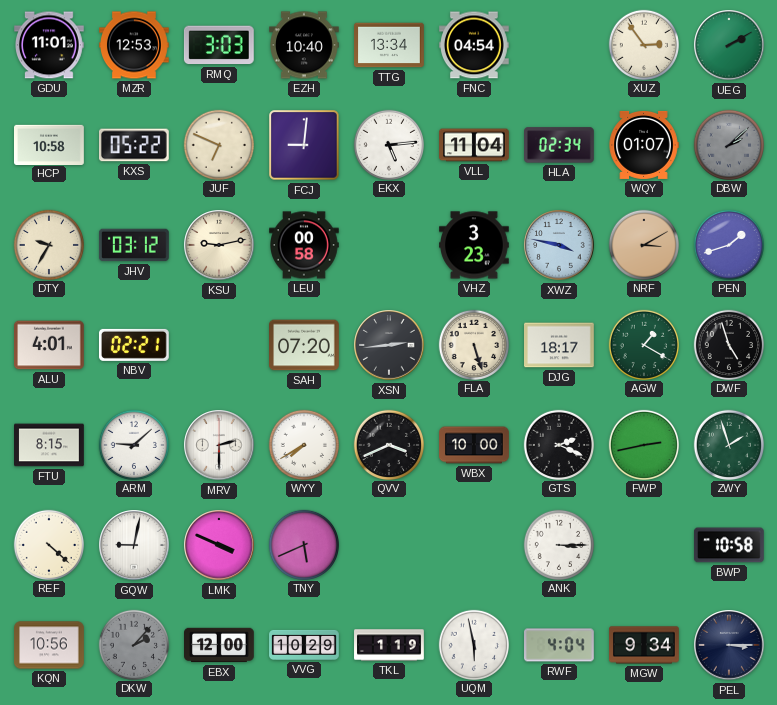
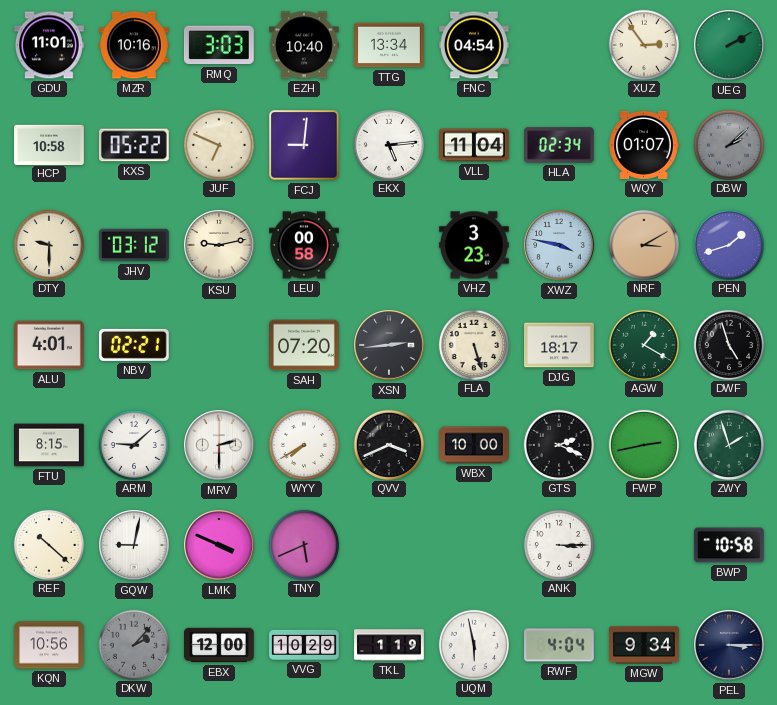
MZR: 12:53 -> 10:16
DTY: 9:35 -> 9:30
REF: 4:22 -> 10:22
